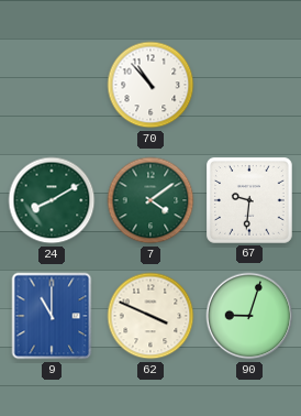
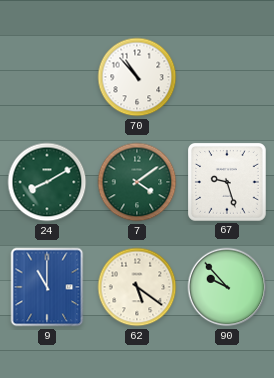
67: 9:31 -> 9:27
62: 3:49 -> 5:21
90: 9:03 -> 9:53
